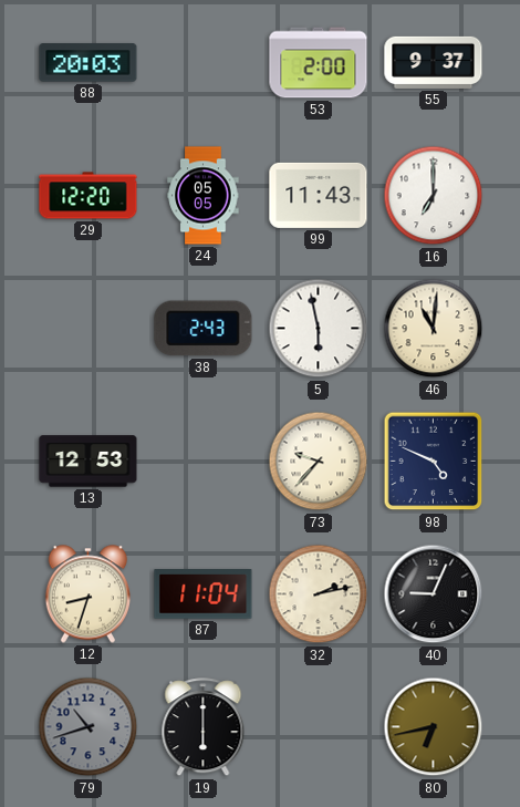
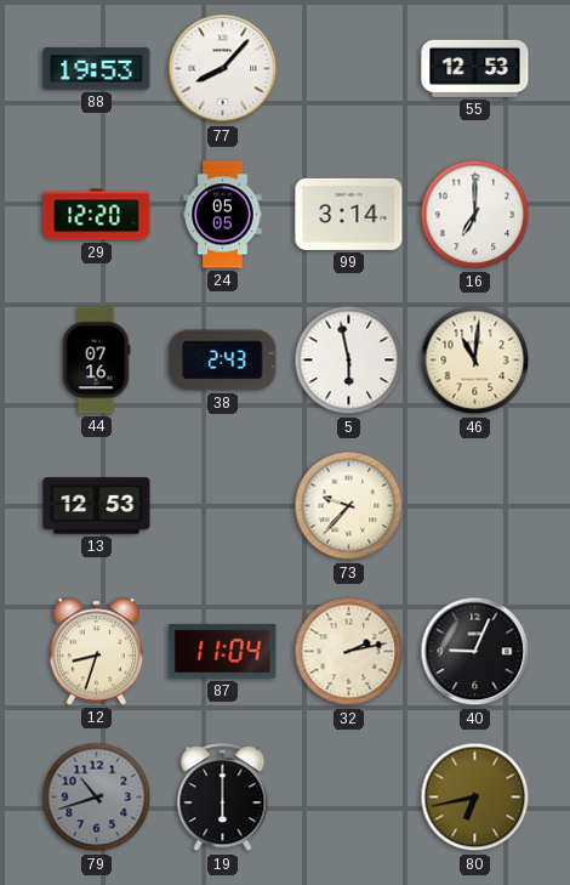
88: 20:03 -> 19:53
77: none -> 8:07
53: 2:00 -> none
55: 9:37 -> 12:53
99: 11:43 -> 3:14
44: none -> 07:16
98: 4:49 -> none
